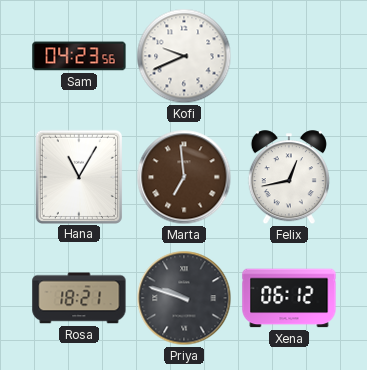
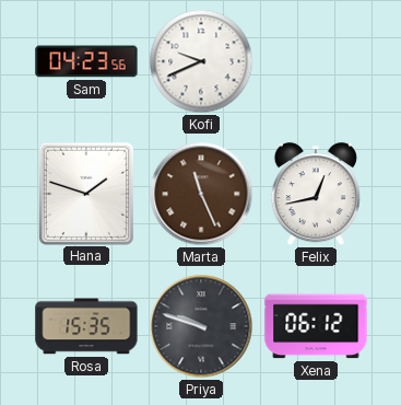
Hana: 11:05 -> 1:48
Marta: 6:59 -> 11:26
Rosa: 18:21 -> 15:35
